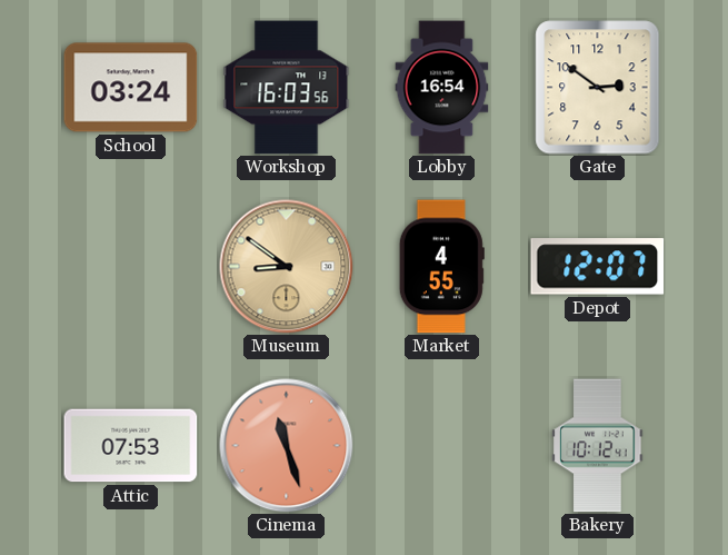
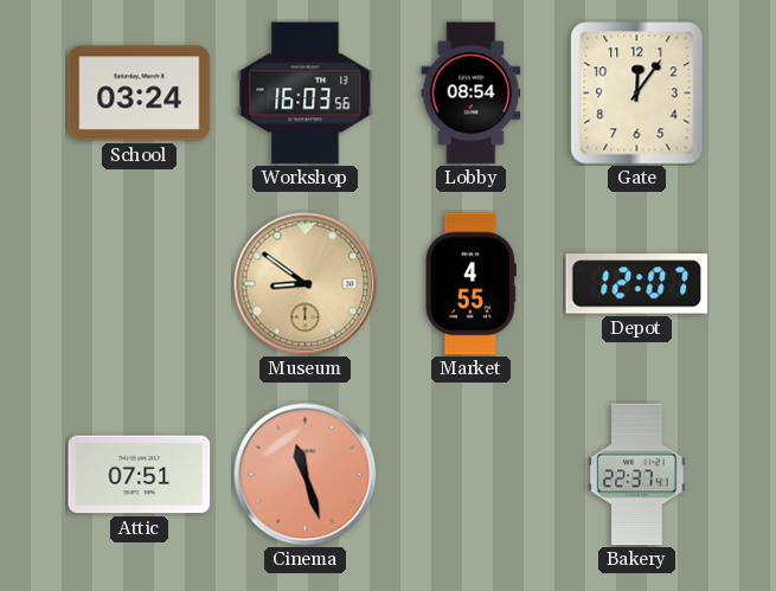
Lobby: 16:54 -> 08:54
Gate: 2:51 -> 12:06
Attic: 07:53 -> 07:51
Bakery: 10:12 -> 22:37
